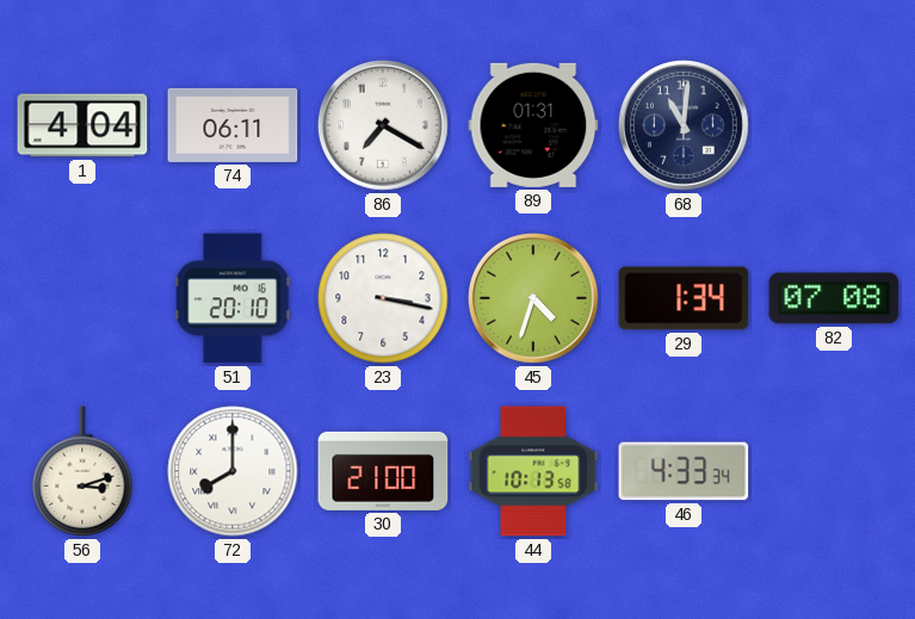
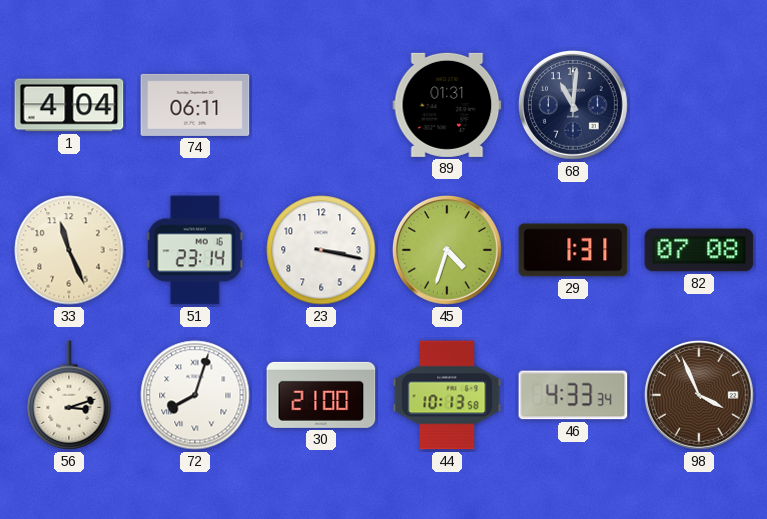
86: 7:20 -> none
33: none -> 11:26
51: 20:10 -> 23:14
29: 1:34 -> 1:31
72: 8:00 -> 8:03
98: none -> 3:56
